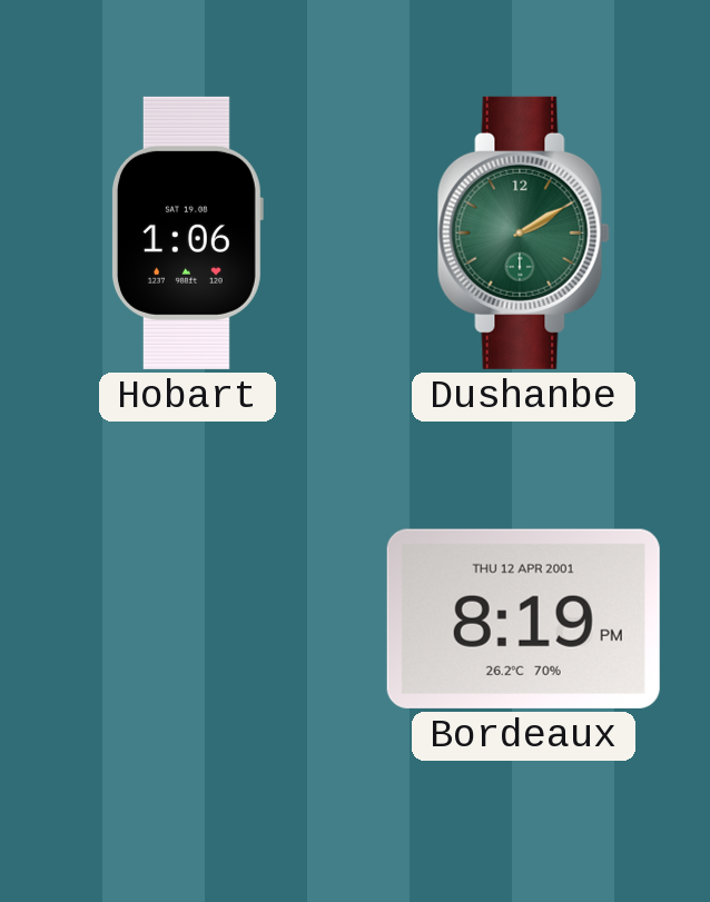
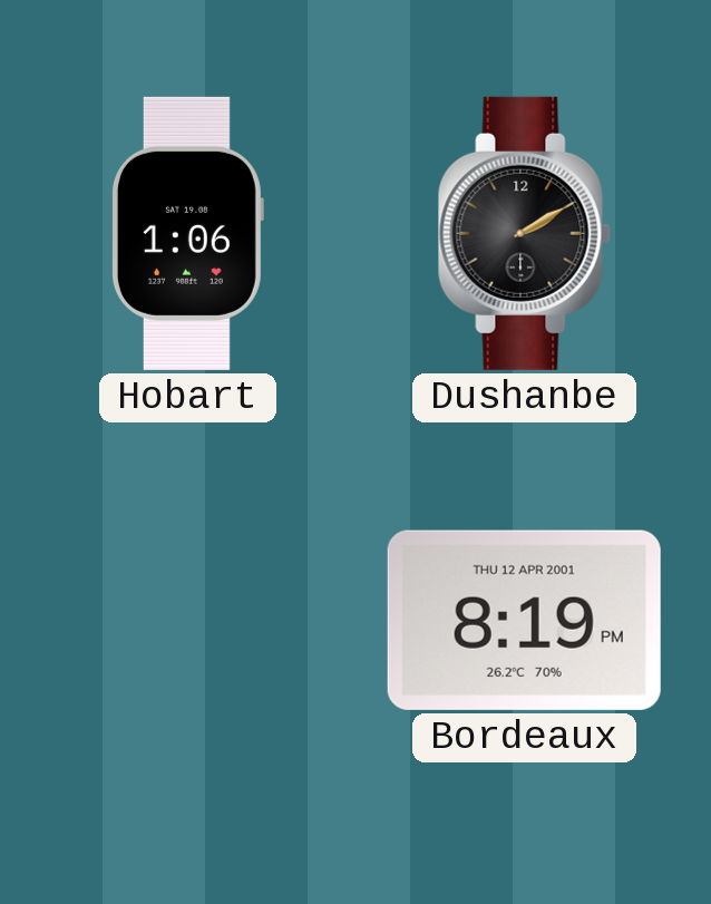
Dushanbe dial: green -> black
